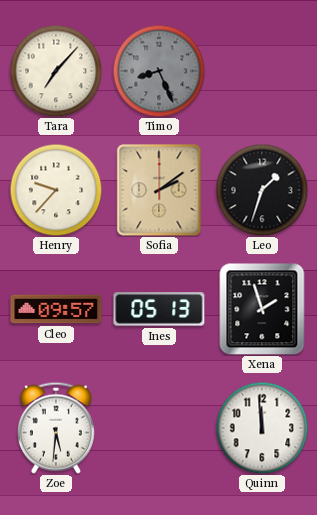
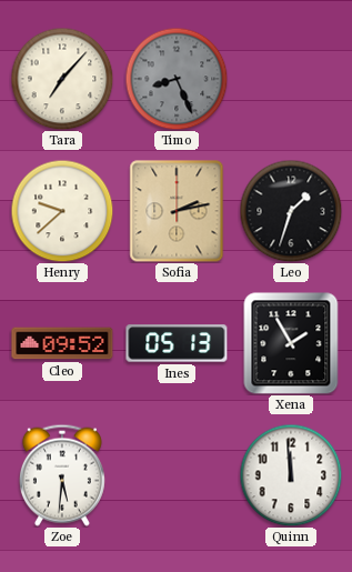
Henry: 9:37 -> 9:38
Sofia: 2:09 -> 2:13
Cleo: 09:57 -> 09:52
Xena: 1:57 -> 1:55
